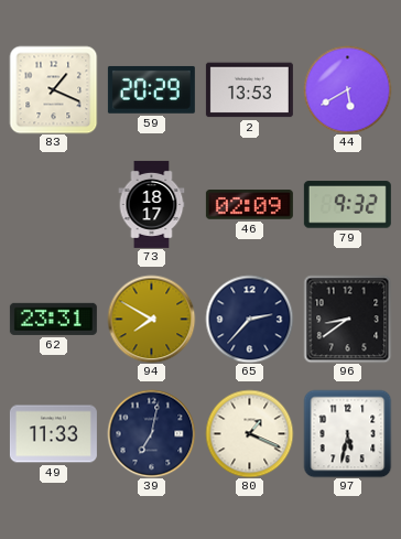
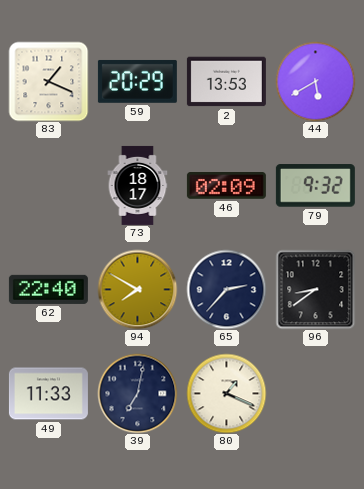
62: 23:31 -> 22:40
97: 5:32 -> none
